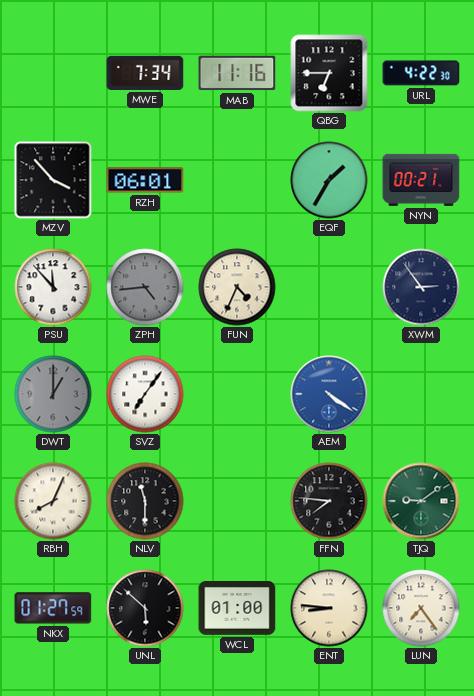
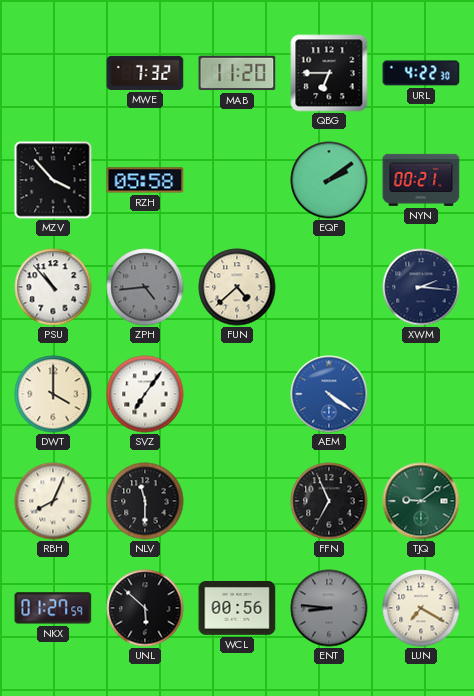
MWE: 7:34 -> 7:32
MAB: 11:16 -> 11:20
RZH: 06:01 -> 05:58
EQF: 1:35 -> 2:09
PSU: 11:53 -> 10:53
FUN: 4:34 -> 4:38
XWM: 2:54 -> 2:16
DWT: 1:00 -> 4:00
DWT dial: grey -> cream
FFN: 7:46 -> 6:56
WCL: 01:00 -> 00:56
ENT dial: cream -> grey
LUN: 7:24 -> 7:20
